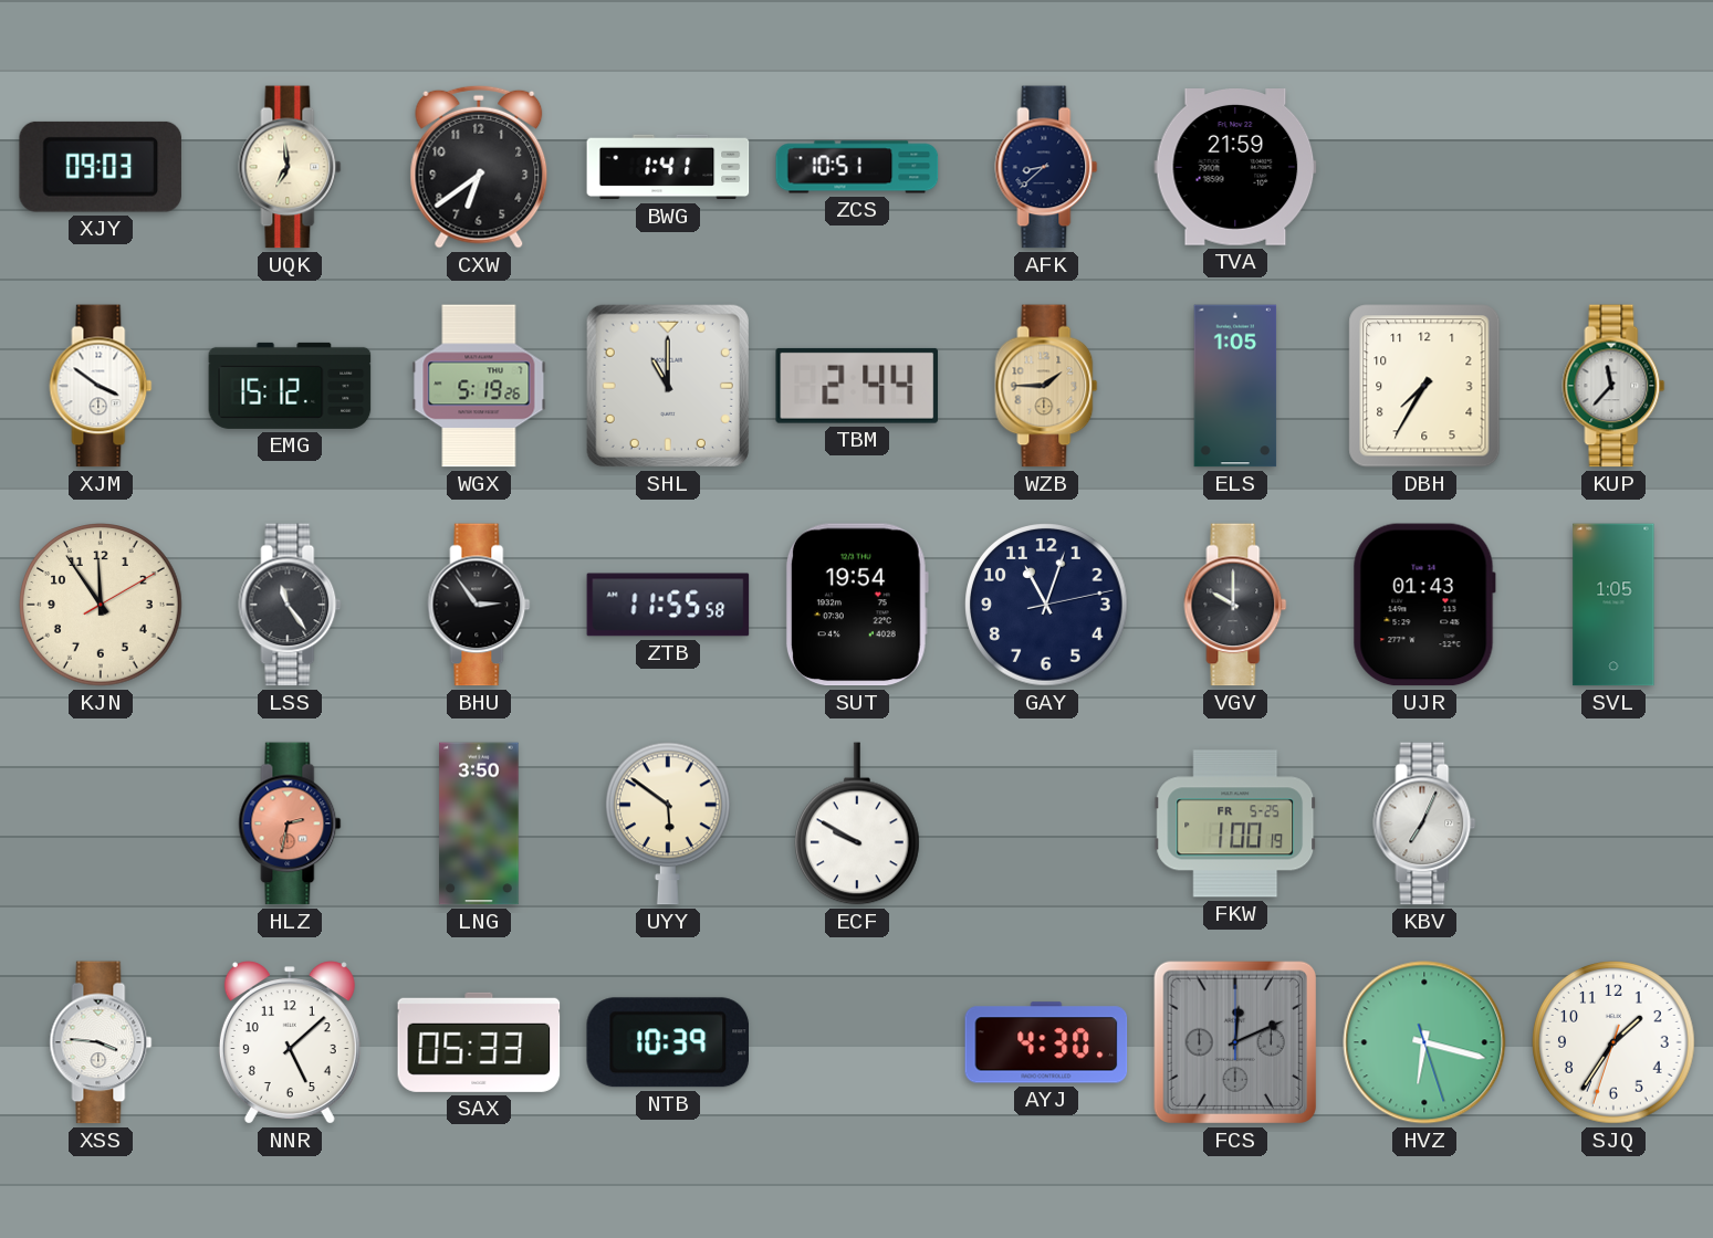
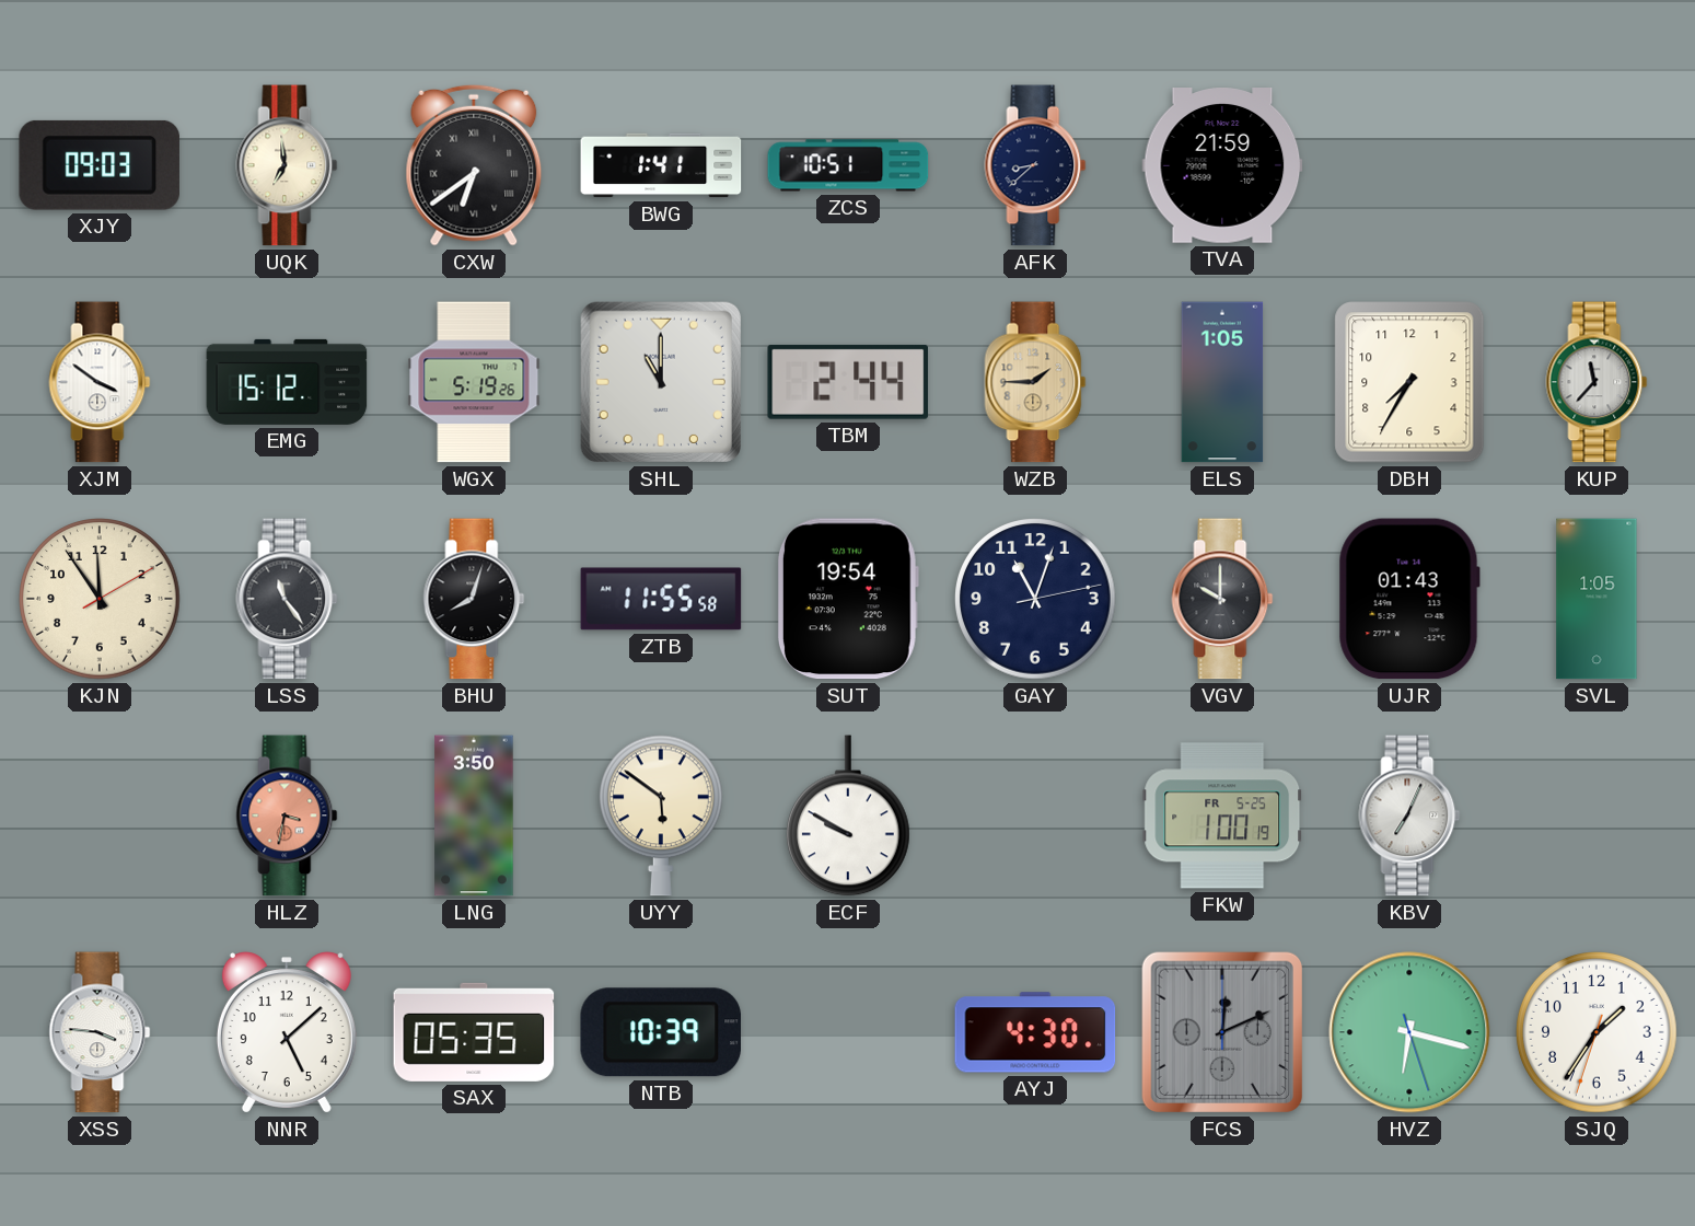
CXW numerals: Arabic -> Roman
BHU: 2:54 -> 8:03
HLZ: 2:32 -> 3:32
SAX: 05:33 -> 05:35
